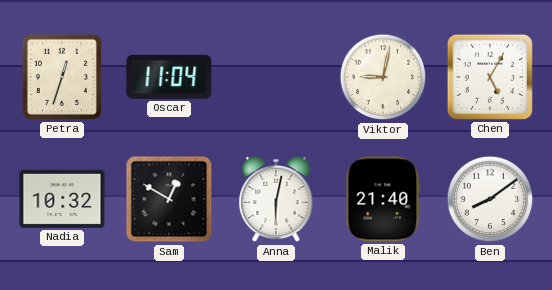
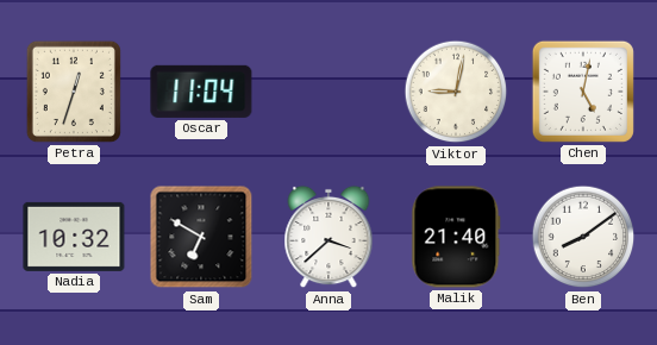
Chen: 5:05 -> 5:02
Sam: 12:50 -> 6:50
Anna: 6:02 -> 3:38
